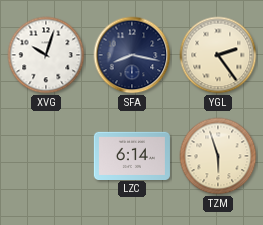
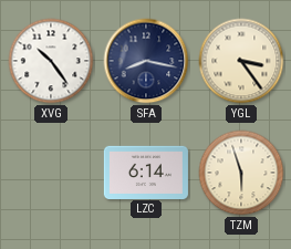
XVG: 10:03 -> 10:24
YGL: 2:24 -> 3:24
